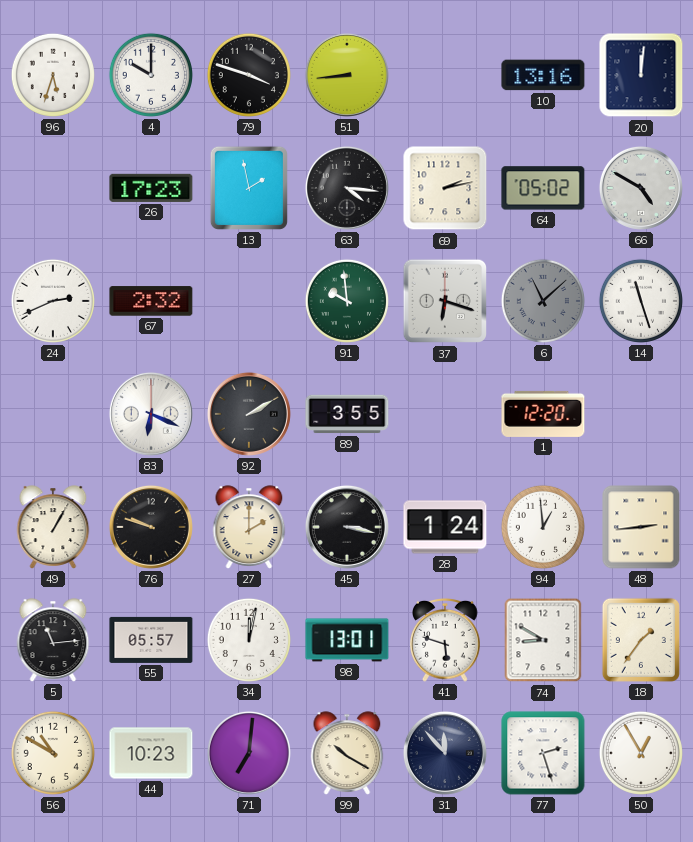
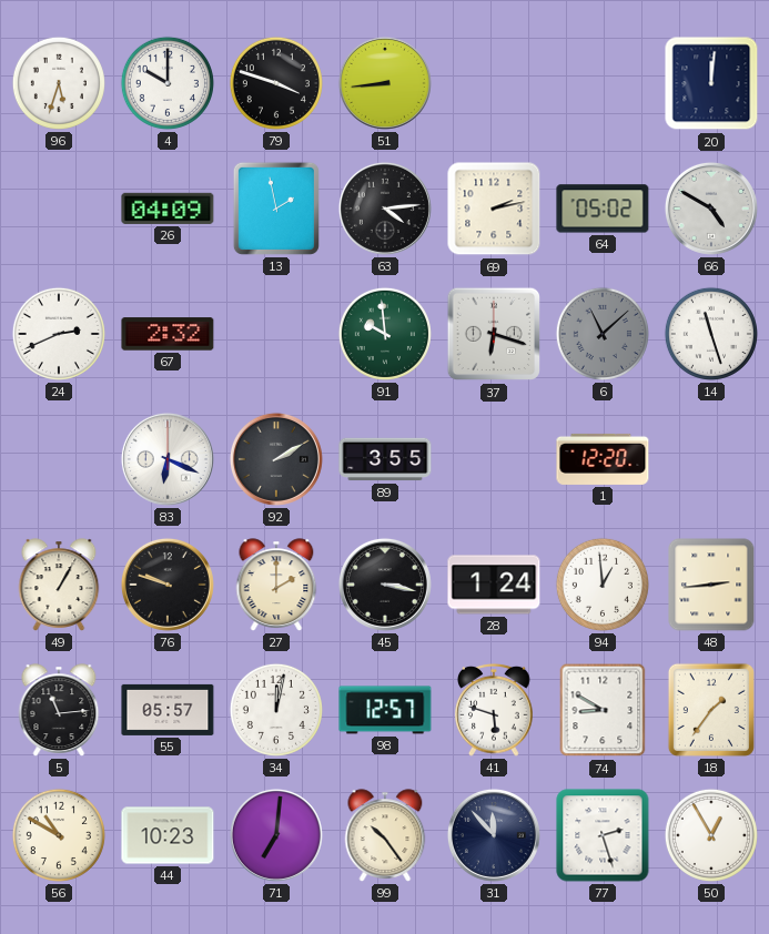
10: 13:16 -> none
26: 17:23 -> 04:09
63: 4:16 -> 4:14
98: 13:01 -> 12:57
99: 10:20 -> 10:24
